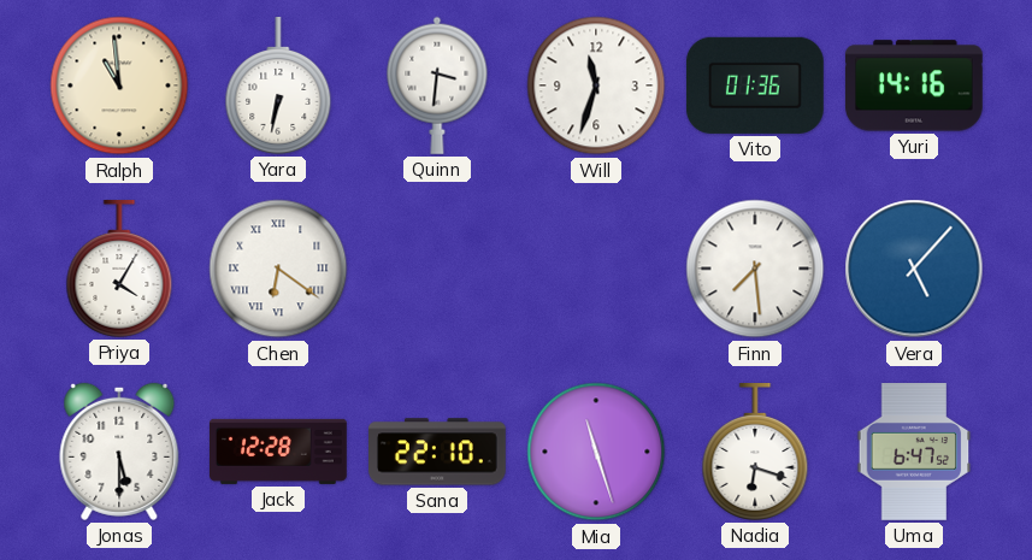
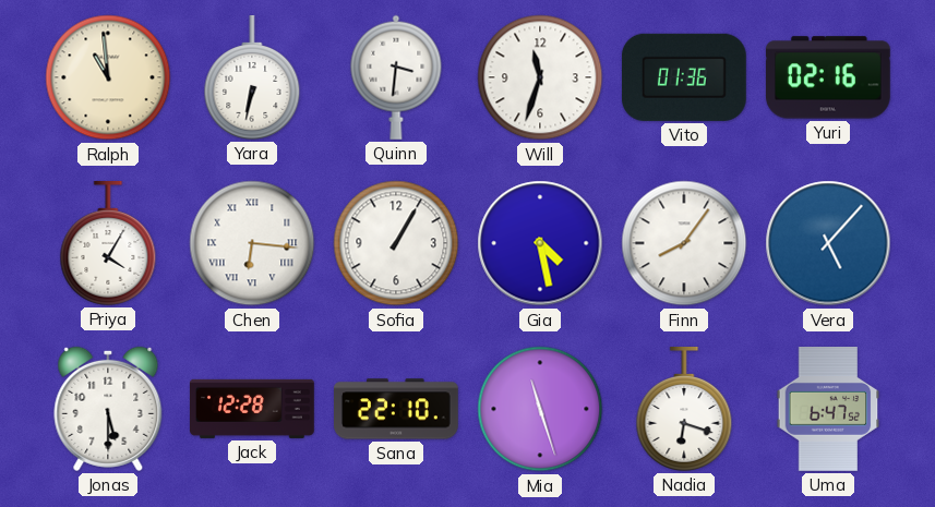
Yuri: 14:16 -> 02:16
Chen: 6:21 -> 6:16
Sofia: none -> 1:05
Gia: none -> 4:28
Finn: 7:29 -> 8:06
